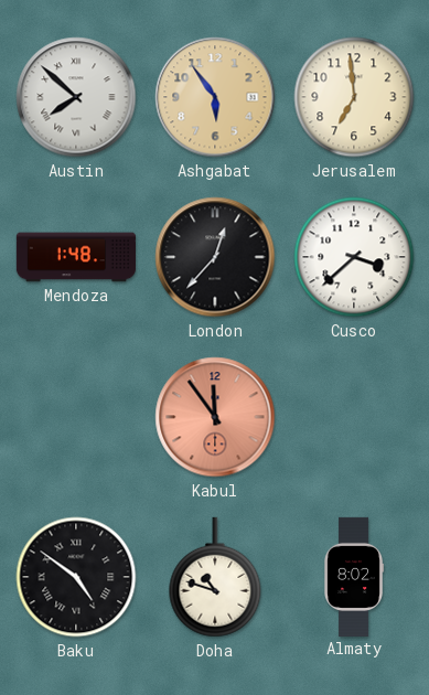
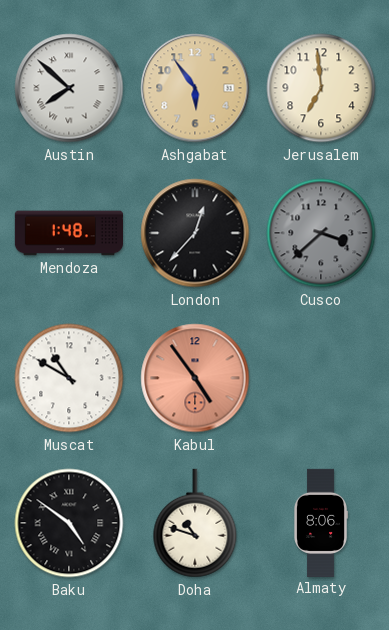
Cusco dial: white -> grey
Muscat: none -> 10:50
Kabul: 11:54 -> 4:54
Almaty: 8:02 -> 8:06
